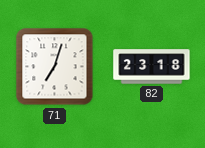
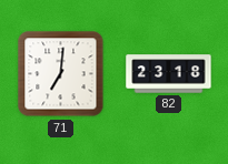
71: 7:03 -> 7:01
